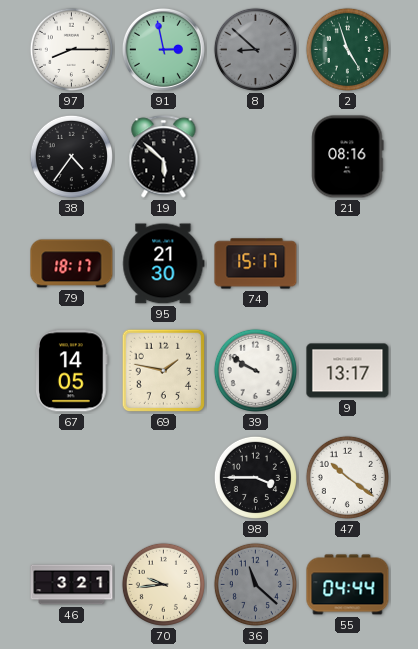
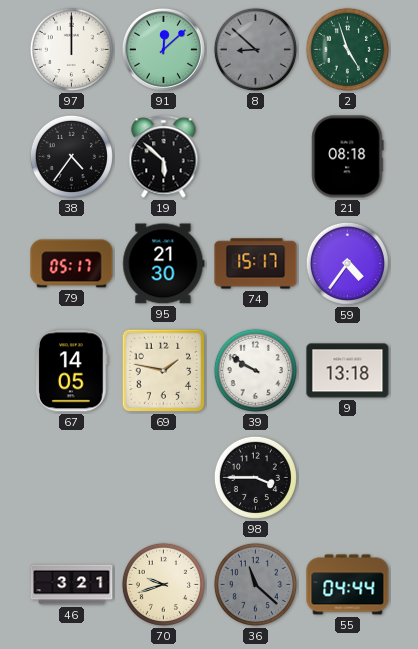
97: 8:15 -> 12:00
91: 2:58 -> 12:08
21: 08:16 -> 08:18
79: 18:17 -> 05:17
59: none -> 4:36
9: 13:17 -> 13:18
47: 10:21 -> none
70: 9:44 -> 9:42
